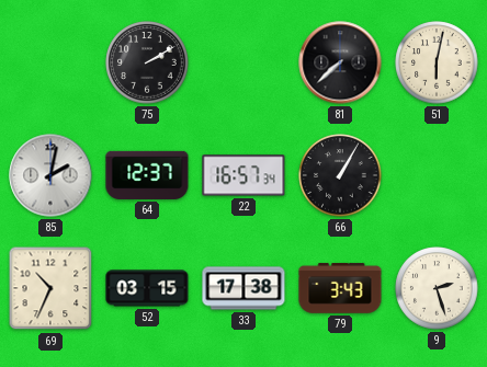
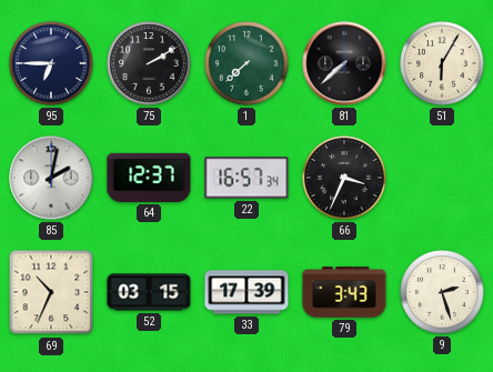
95: none -> 6:45
1: none -> 7:38
51: 6:02 -> 6:05
66: 1:05 -> 3:34
33: 17:38 -> 17:39
